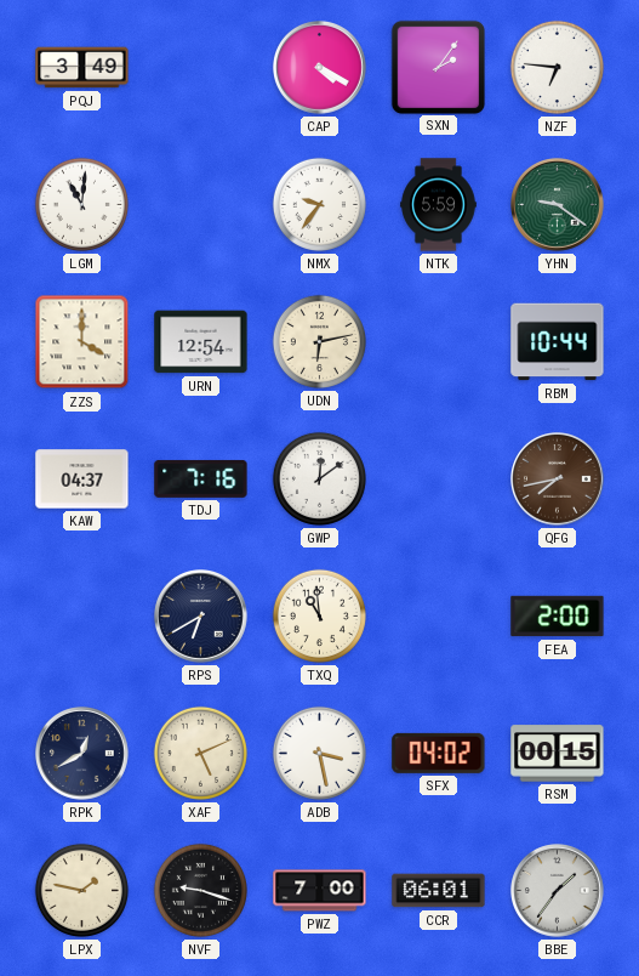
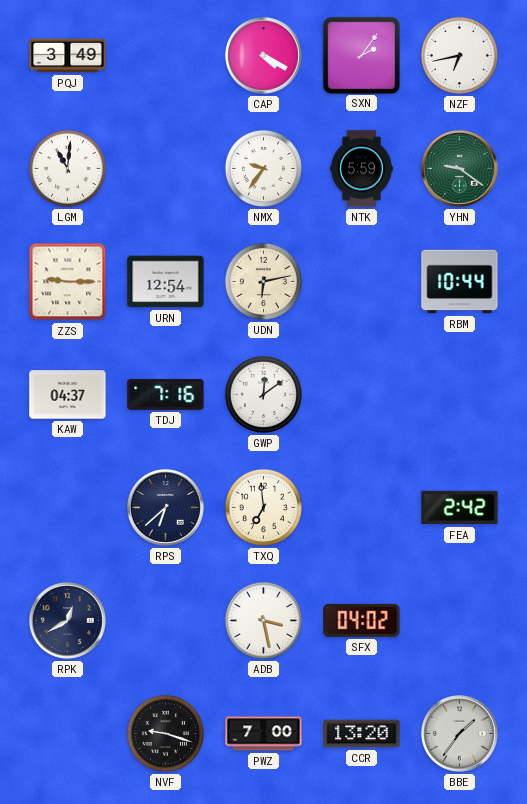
NZF: 6:46 -> 6:43
ZZS: 4:00 -> 9:15
QFG: 7:43 -> none
RPS: 6:40 -> 6:38
TXQ: 10:59 -> 6:59
FEA: 2:00 -> 2:42
XAF: 5:11 -> none
RSM: 00:15 -> none
LPX: 1:47 -> none
CCR: 06:01 -> 13:20
